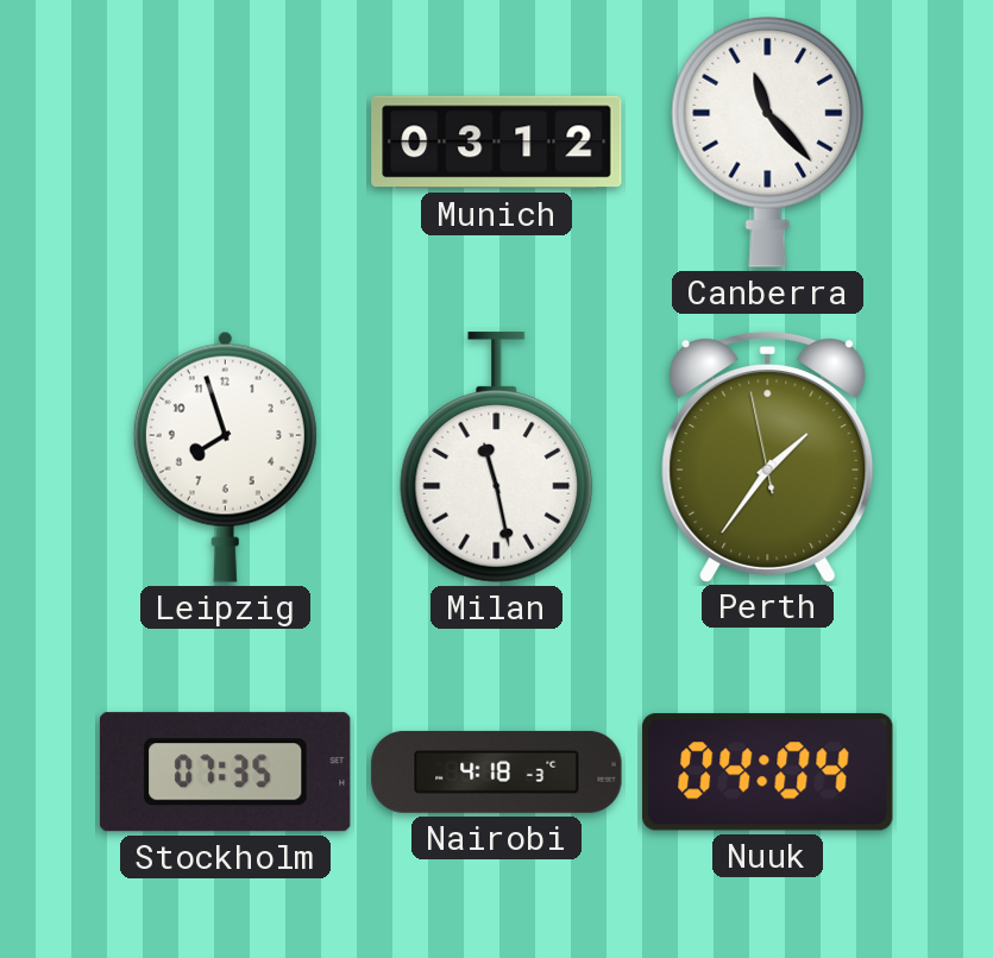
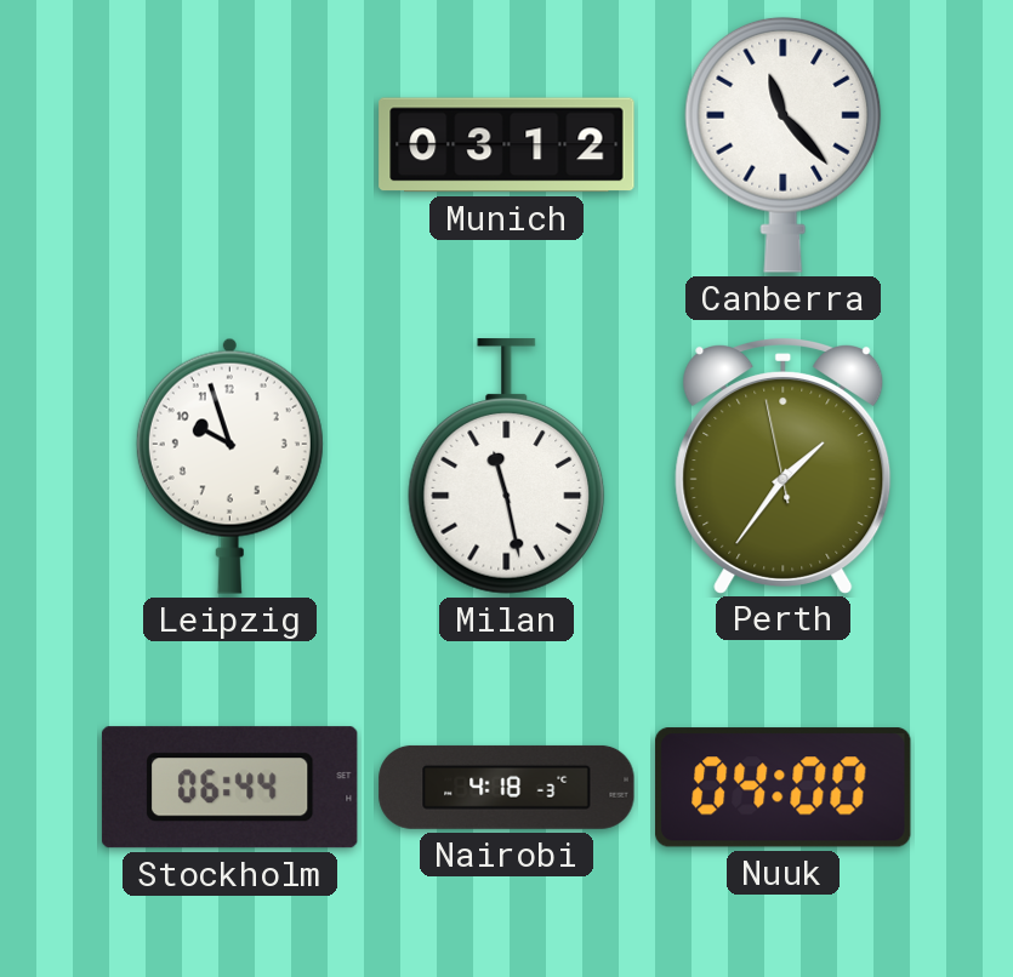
Leipzig: 7:57 -> 9:57
Stockholm: 07:35 -> 06:44
Nuuk: 04:04 -> 04:00
